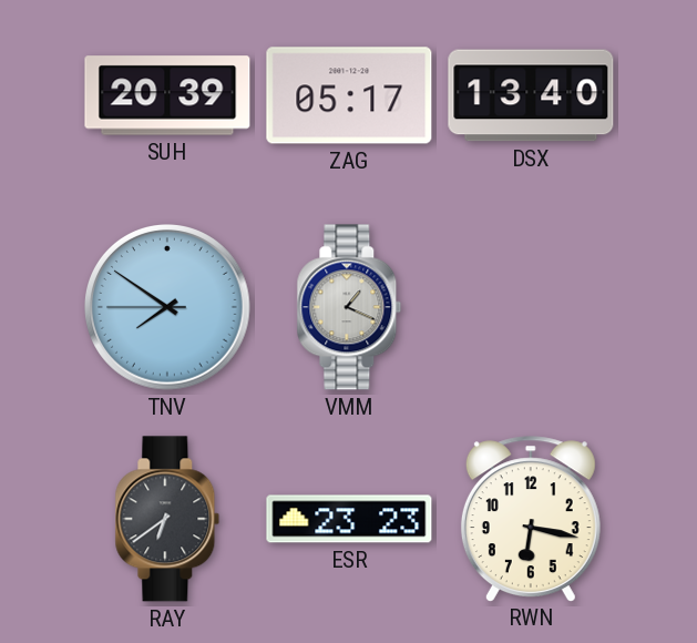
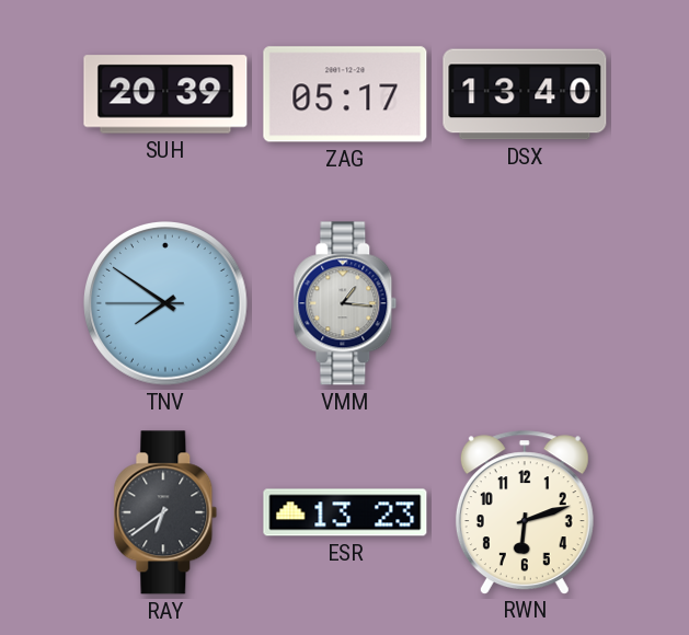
VMM: 1:19 -> 1:16
ESR: 23:23 -> 13:23
RWN: 6:17 -> 6:12
